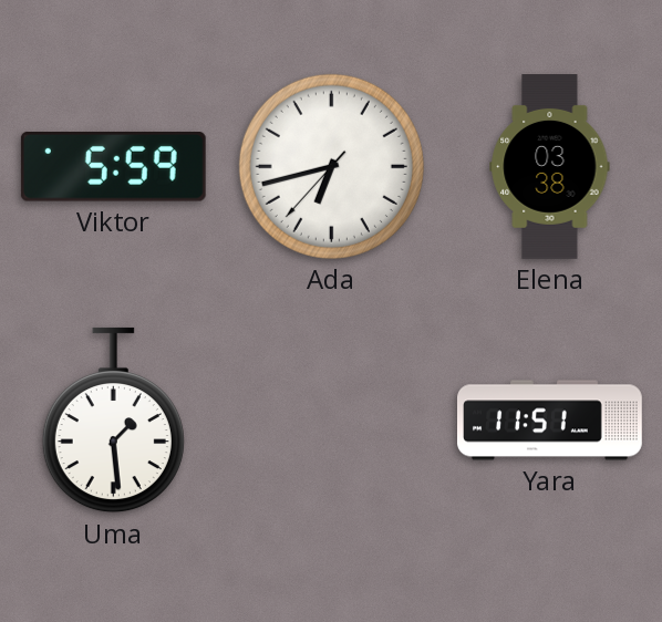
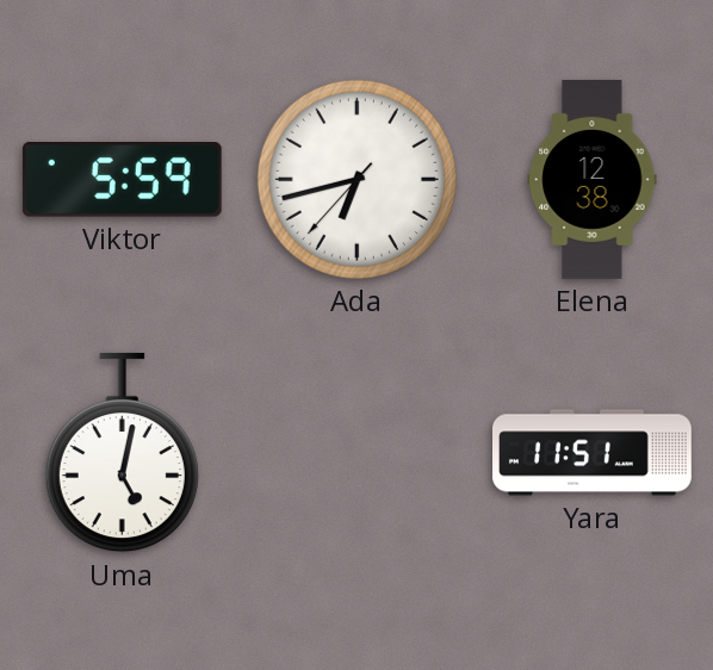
Elena: 03:38 -> 12:38
Uma: 1:29 -> 5:02
